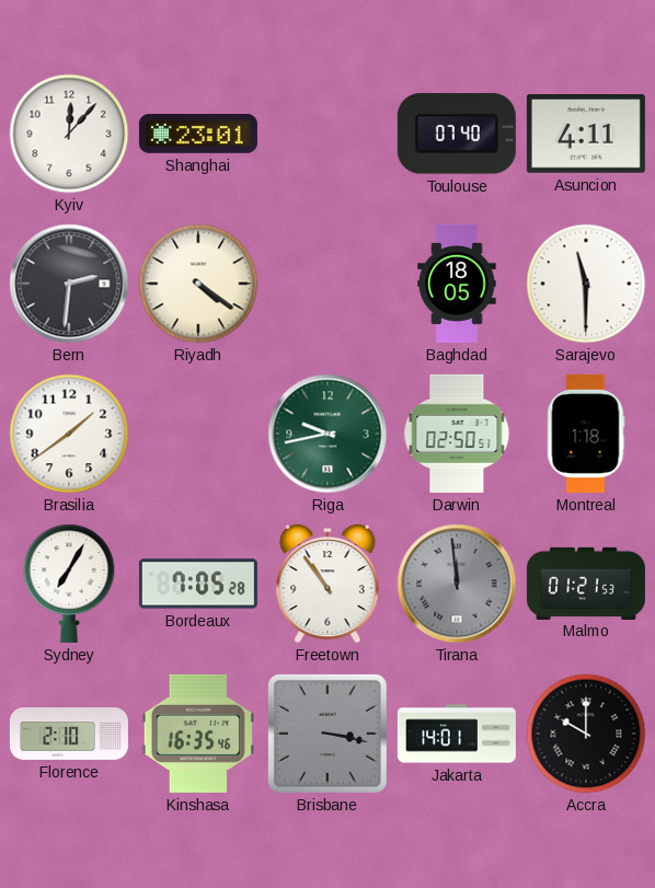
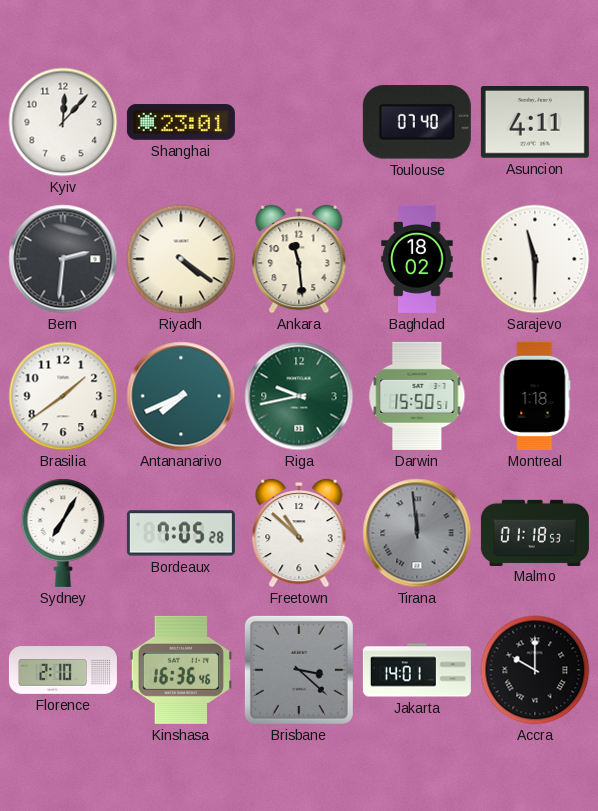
Ankara: none -> 11:29
Baghdad: 18:05 -> 18:02
Antananarivo: none -> 7:41
Darwin: 02:50 -> 15:50
Freetown: 10:54 -> 10:52
Malmo: 01:21 -> 01:18
Kinshasa: 16:35 -> 16:36
Brisbane: 3:17 -> 3:22
